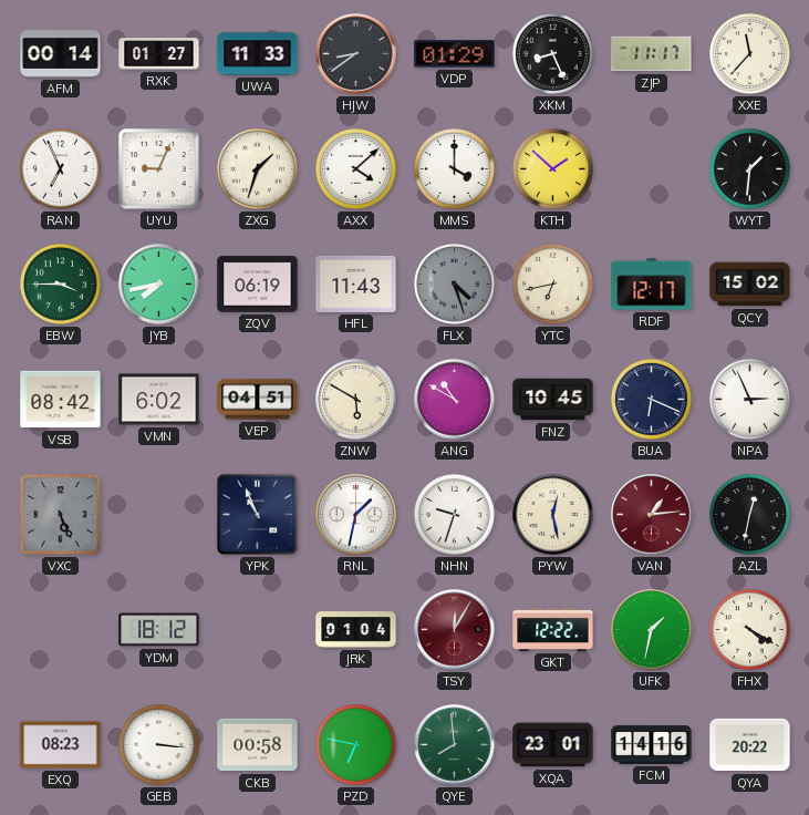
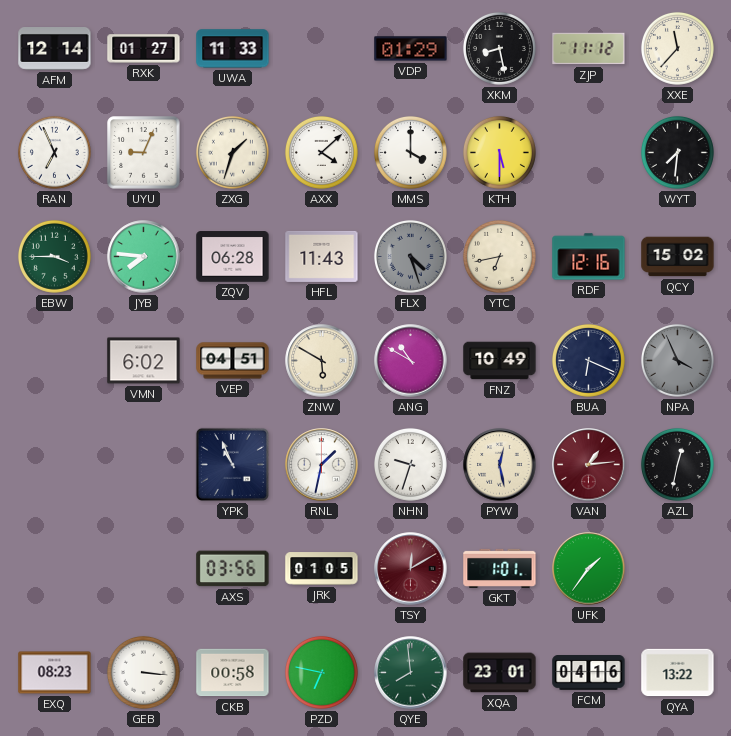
AFM: 00:14 -> 12:14
HJW: 8:39 -> none
XKM: 8:26 -> 8:28
ZJP: 11:17 -> 11:12
KTH: 1:52 -> 5:30
WYT: 1:31 -> 7:31
JYB: 7:43 -> 7:46
ZQV: 06:19 -> 06:28
RDF: 12:17 -> 12:16
VSB: 08:42 -> none
FNZ: 10:45 -> 10:49
NPA: 2:56 -> 3:56
NPA dial: white -> grey
VXC: 5:26 -> none
YDM: 18:12 -> none
AXS: none -> 03:56
JRK: 01:04 -> 01:05
TSY: 12:05 -> 12:10
GKT: 12:22 -> 1:01
UFK: 1:32 -> 1:36
FHX: 4:20 -> none
FCM: 14:16 -> 04:16
QYA: 20:22 -> 13:22
